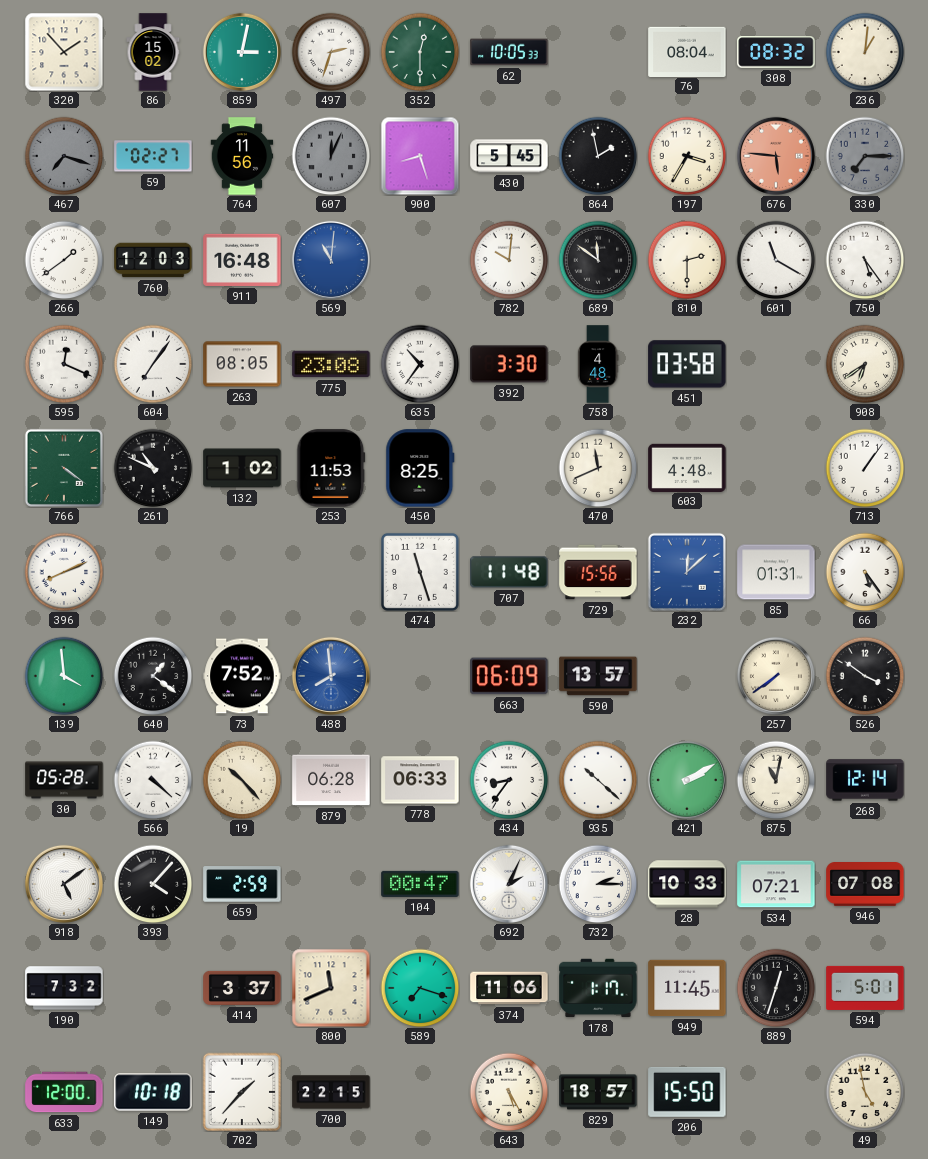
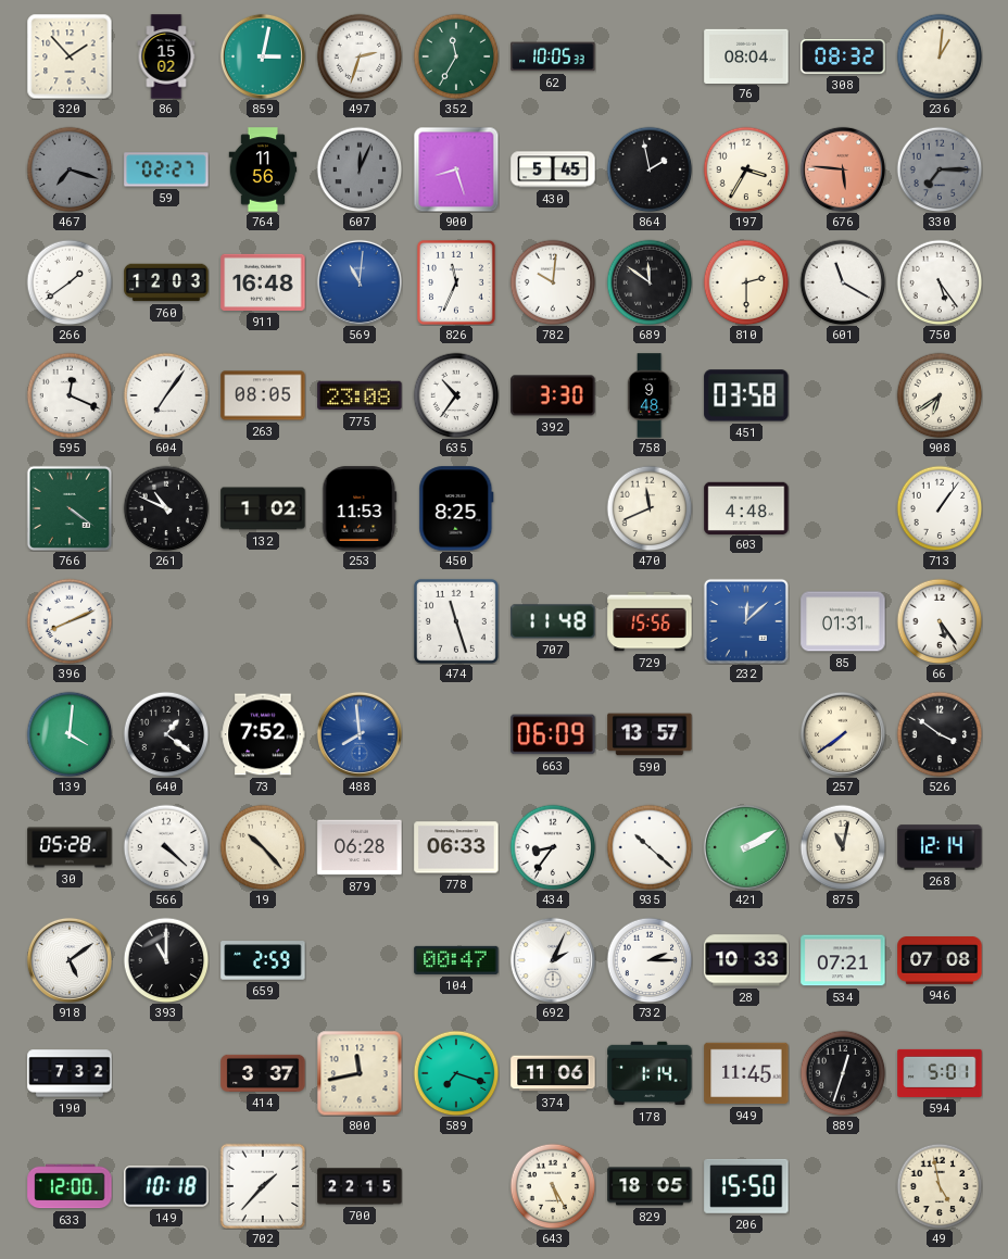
352: 12:30 -> 11:35
826: none -> 11:34
758: 4:48 -> 9:48
139: 3:59 -> 4:01
393: 4:07 -> 11:00
800: 11:41 -> 11:43
178: 1:17 -> 1:14
829: 18:57 -> 18:05
